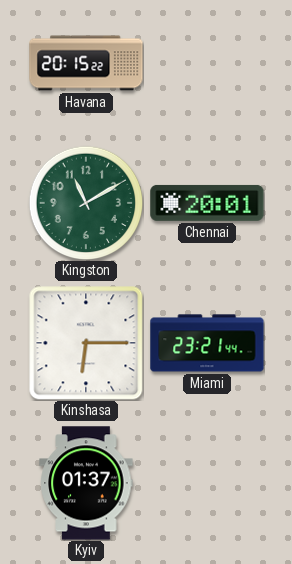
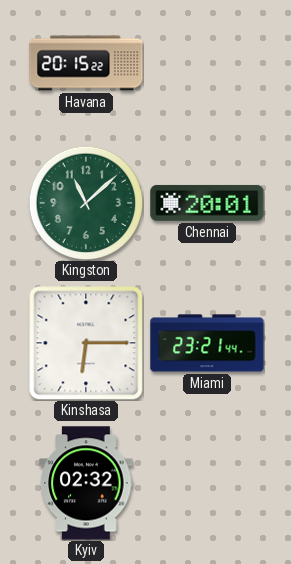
Kingston: 11:10 -> 11:08
Kyiv: 01:37 -> 02:32
